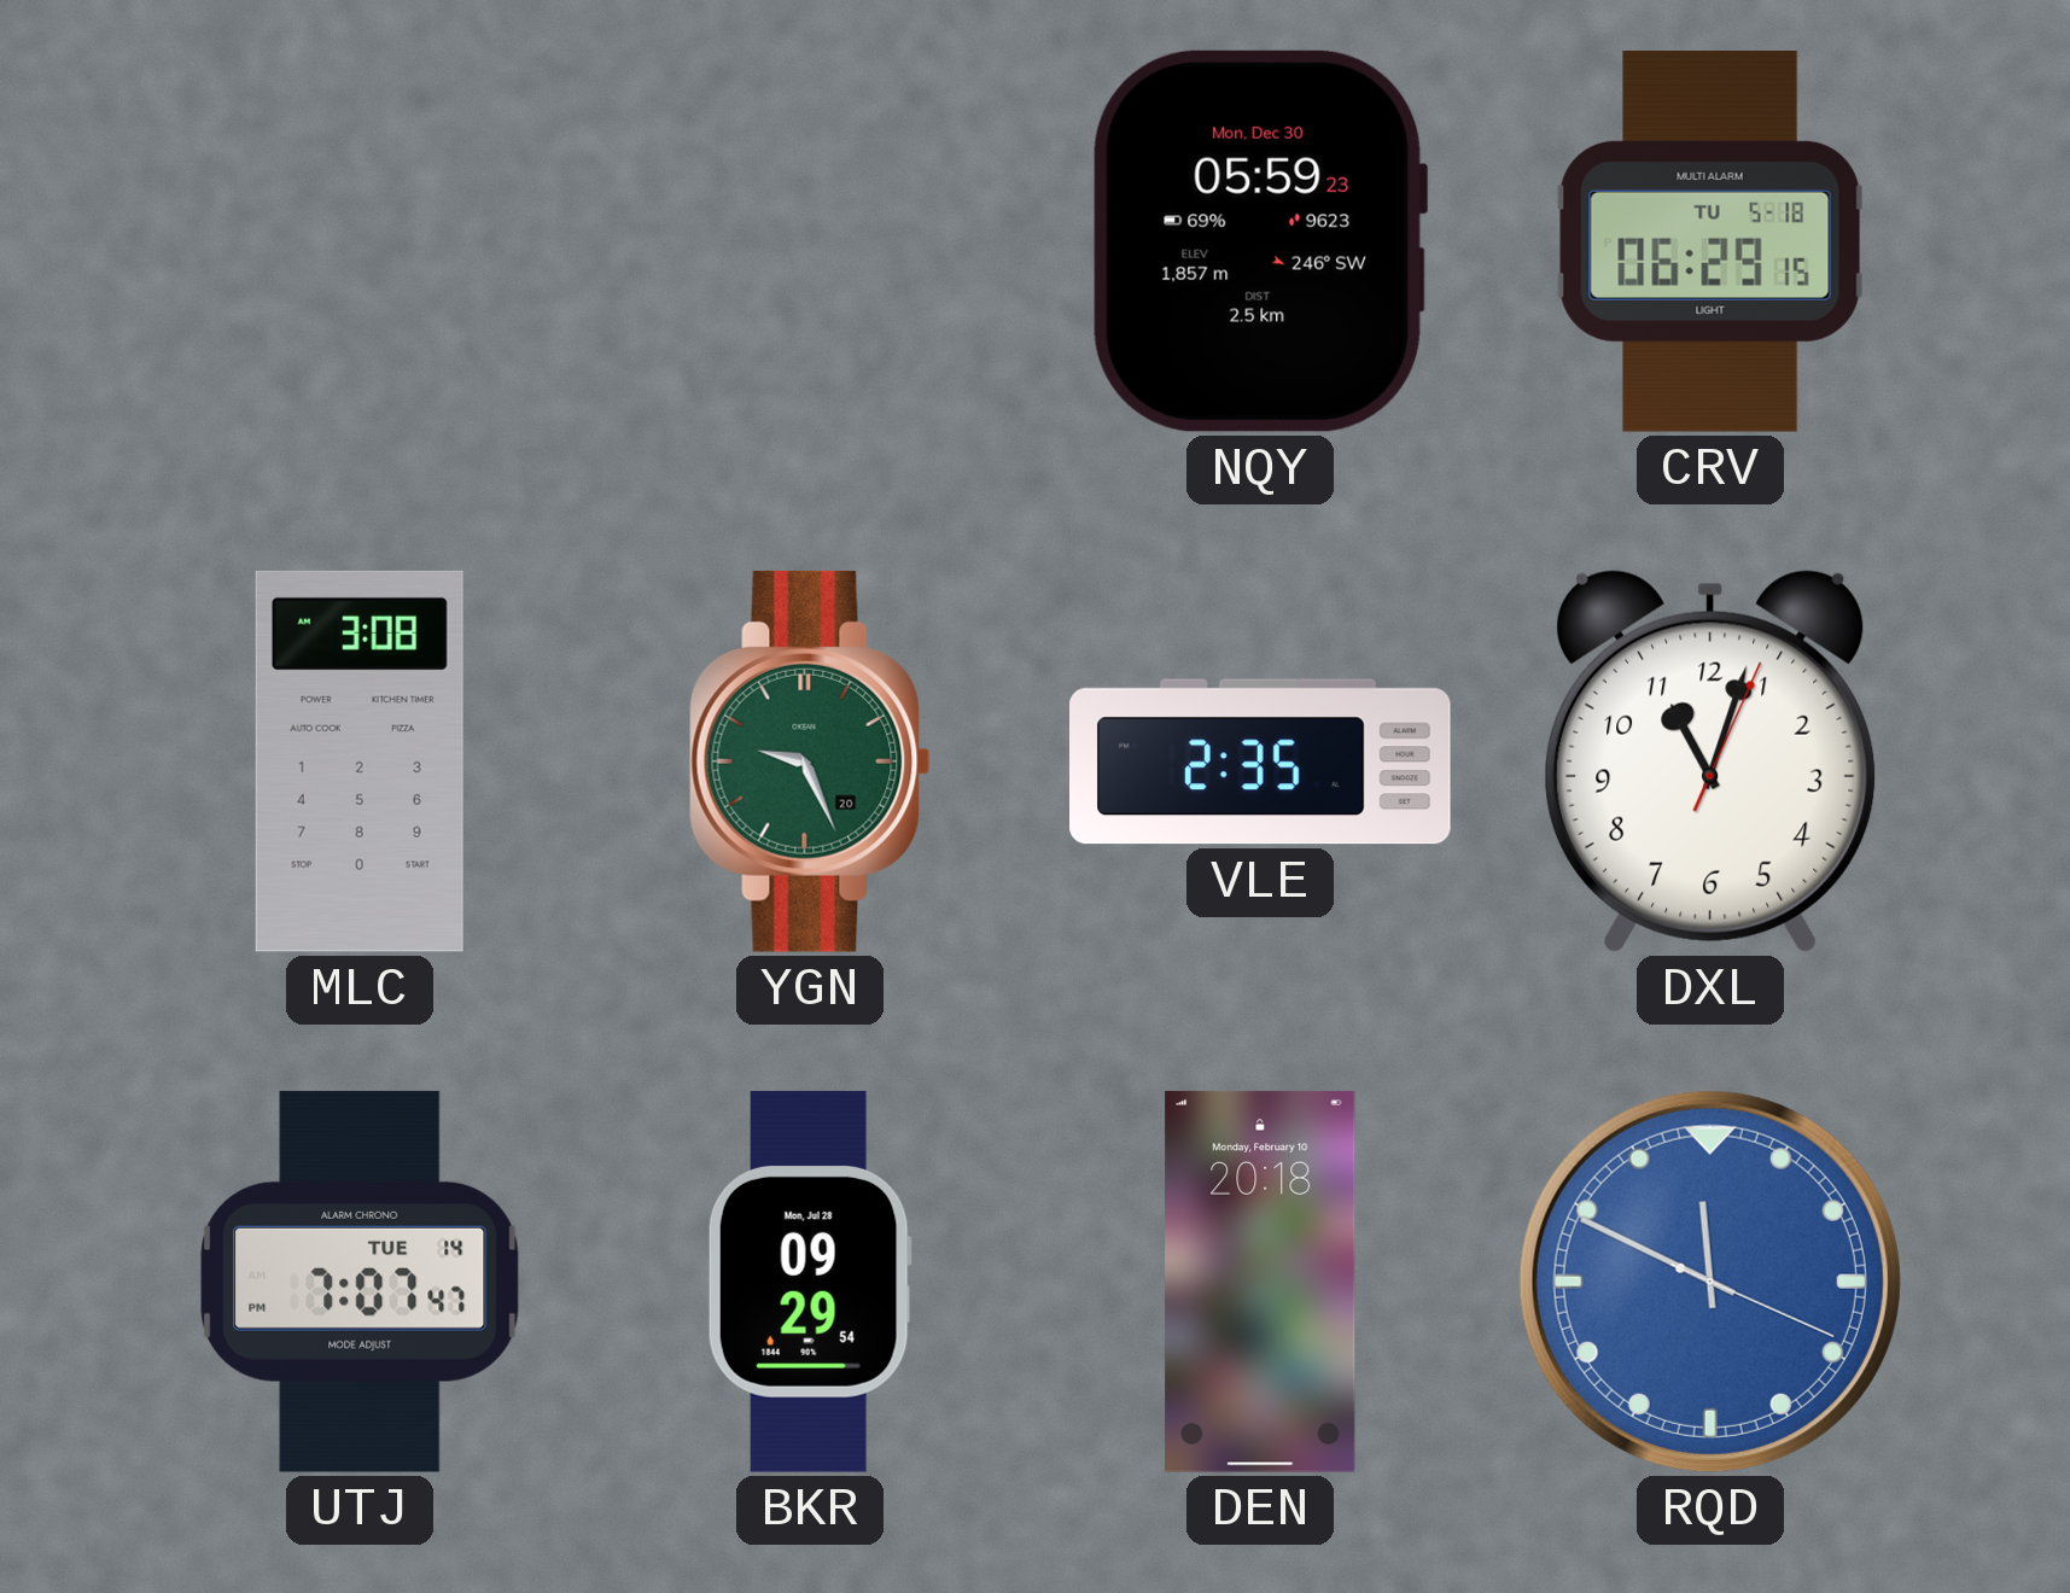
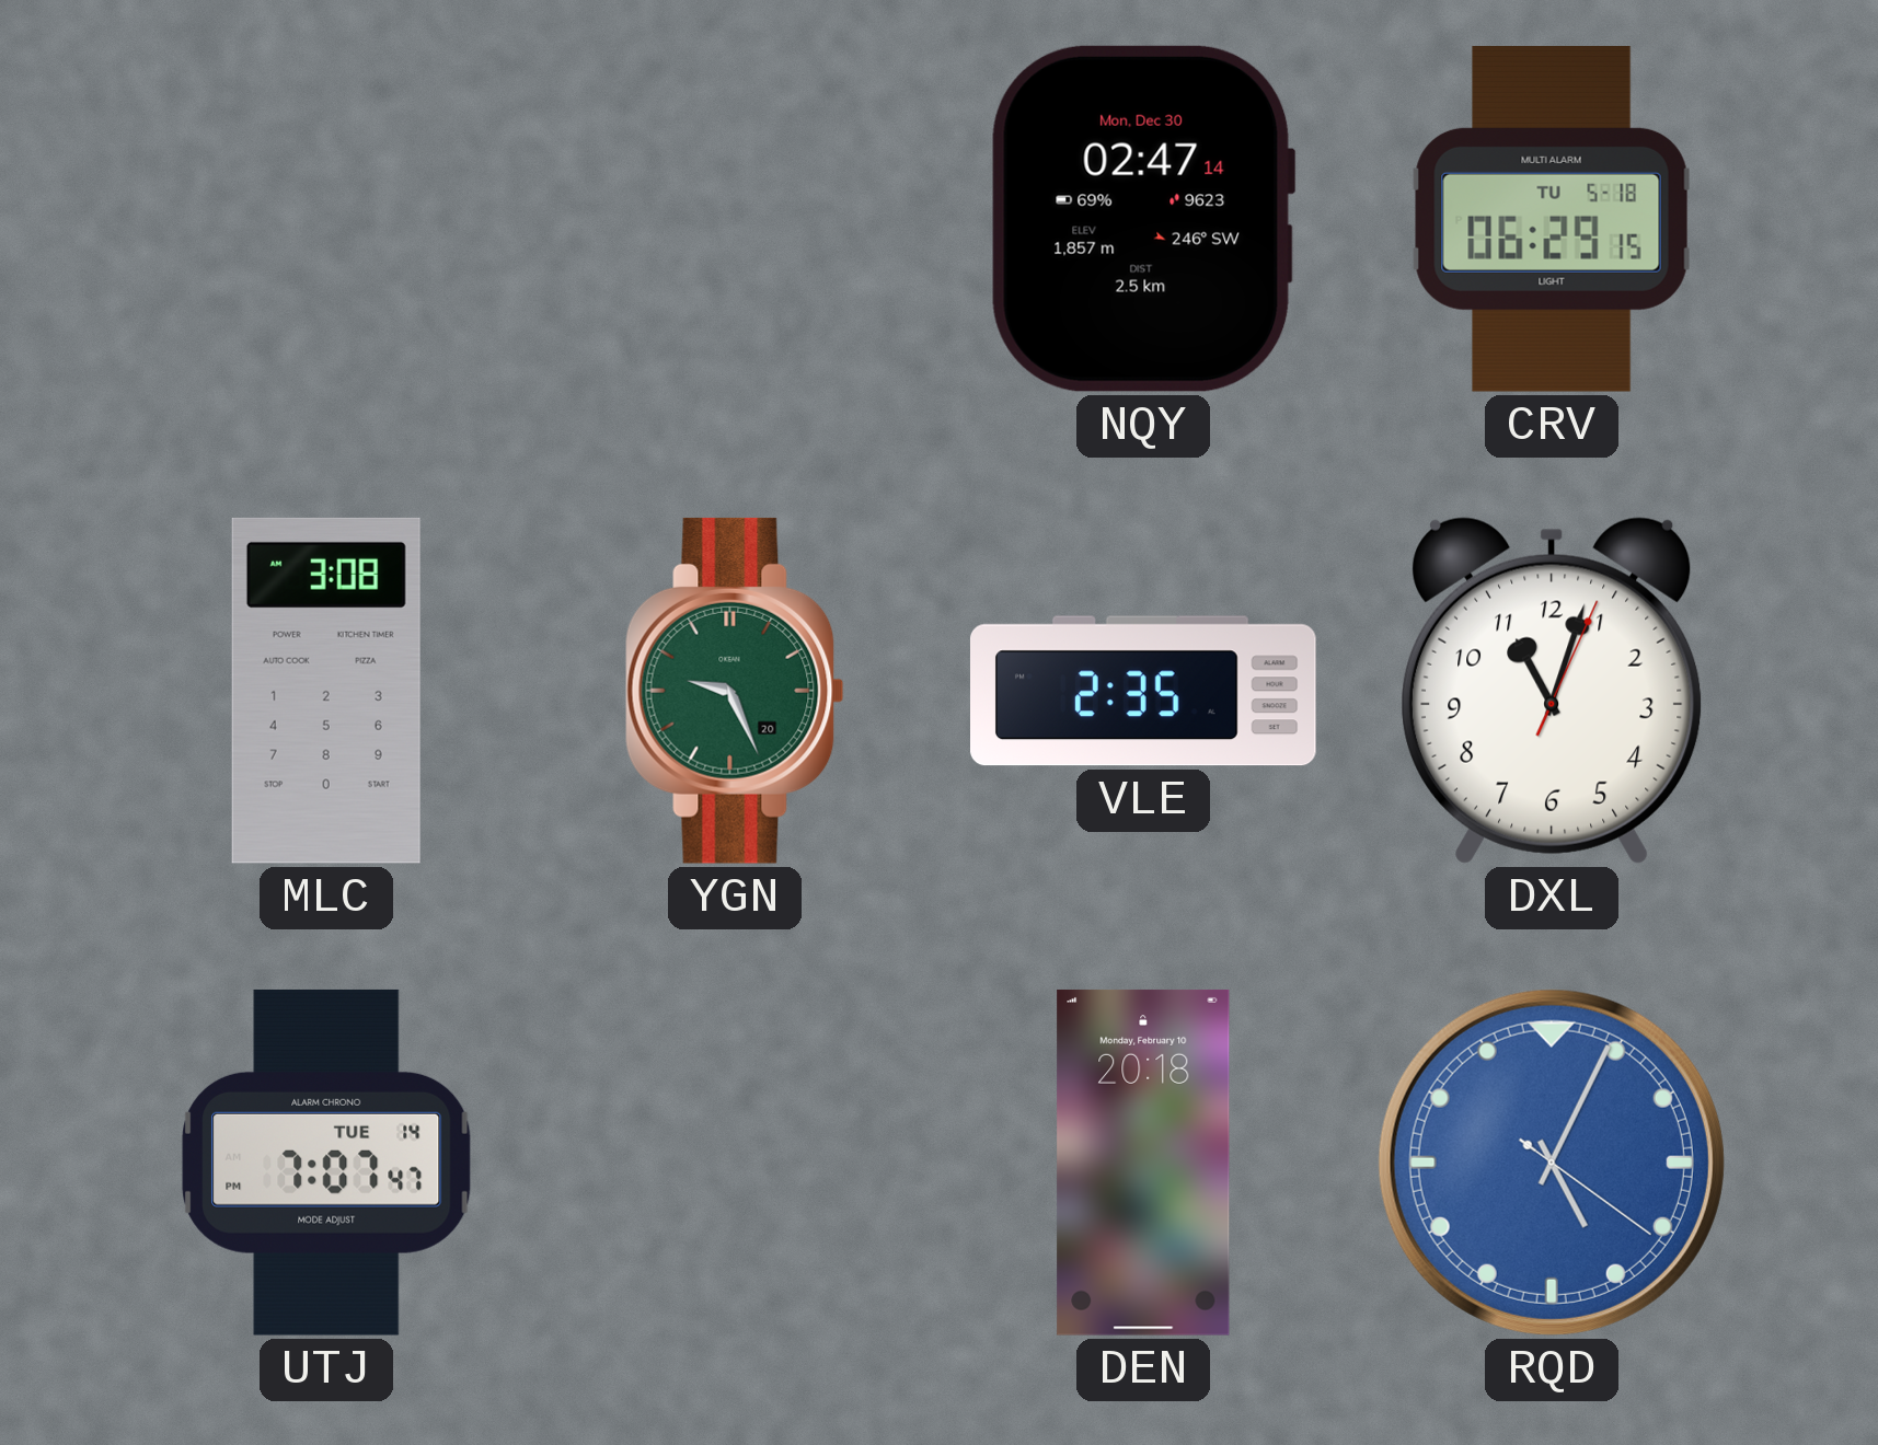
NQY: 05:59 -> 02:47
BKR: 09:29 -> none
RQD: 11:49 -> 5:04
